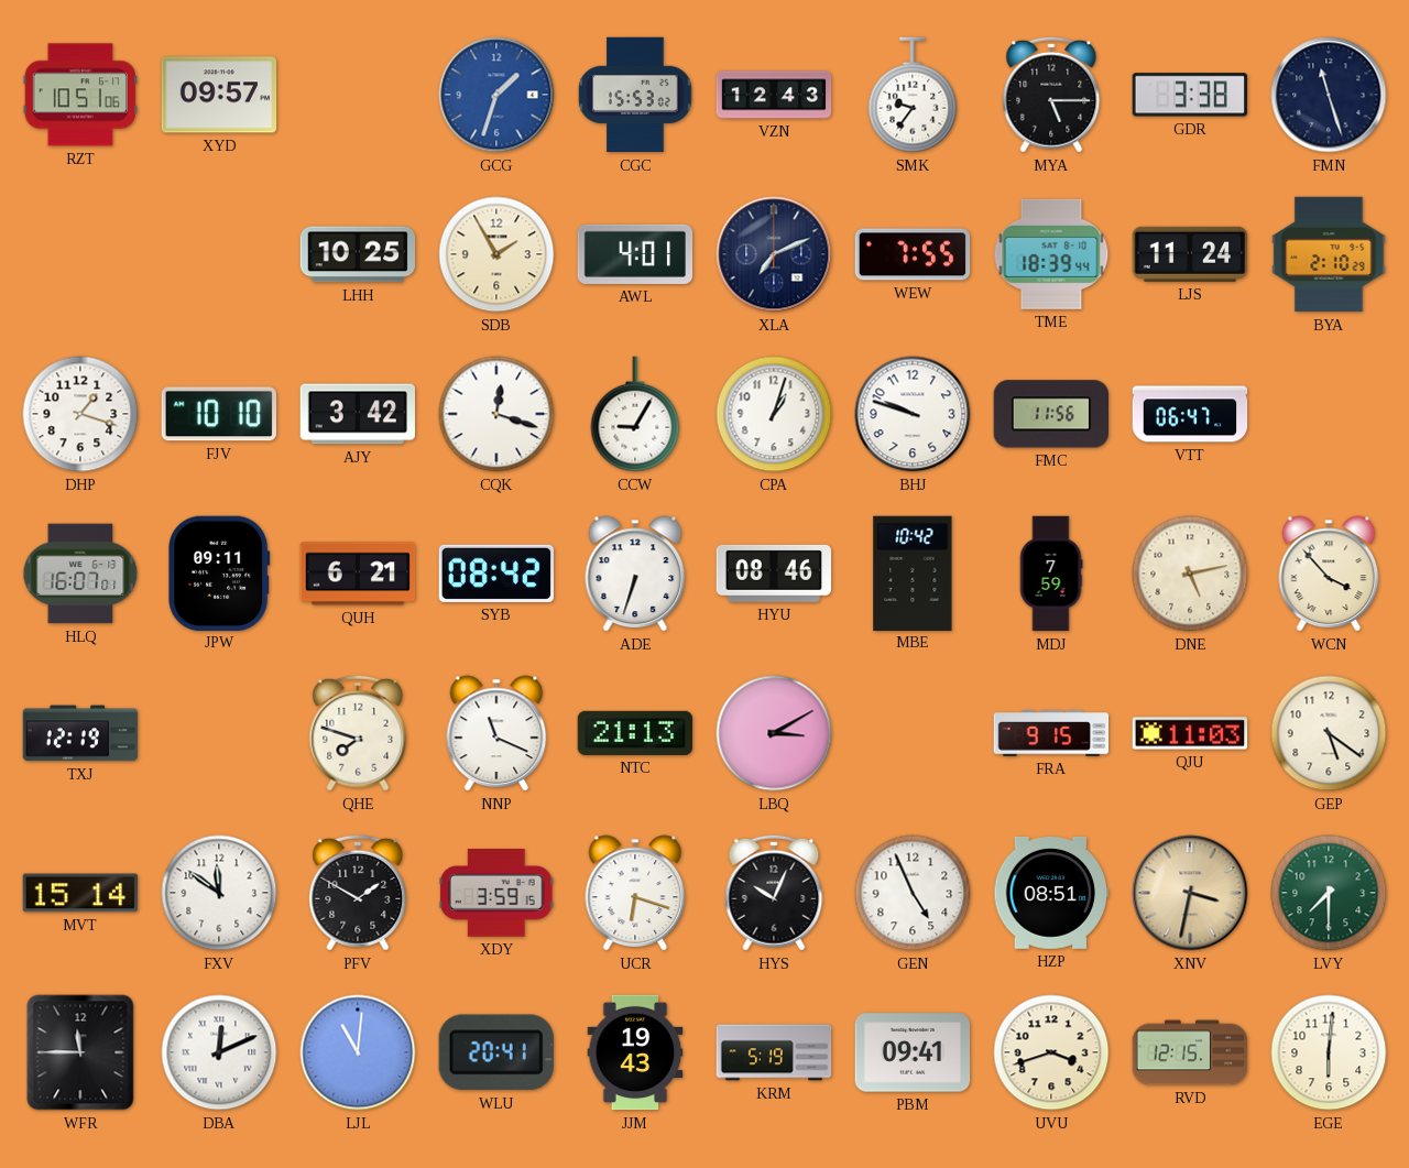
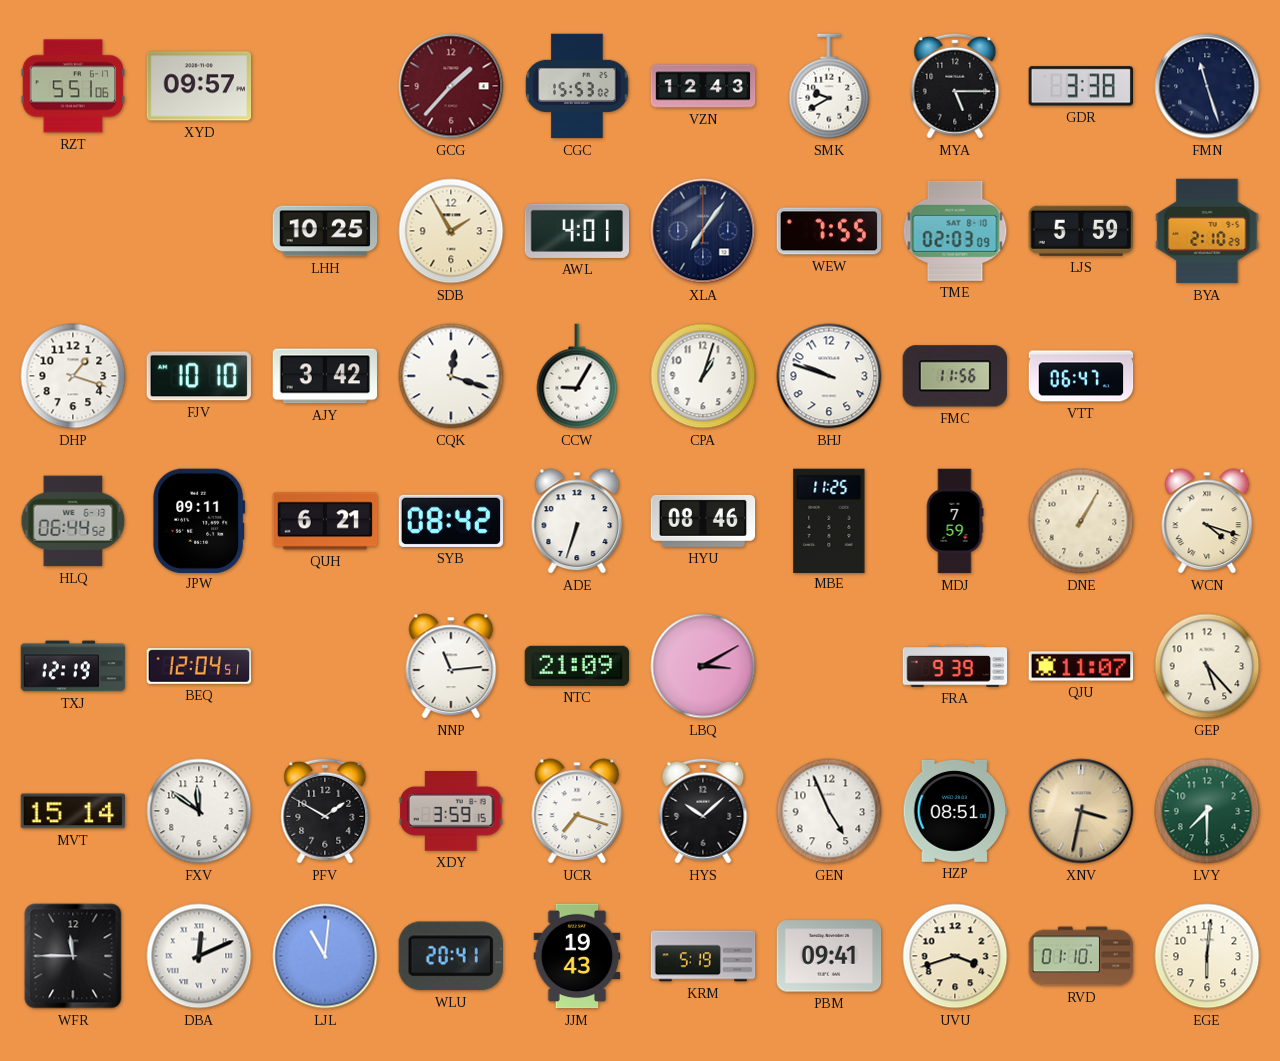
RZT: 10:51 -> 5:51
GCG: 1:33 -> 1:37
GCG dial: blue -> burgundy
SMK: 9:36 -> 9:40
XLA: 7:11 -> 7:06
TME: 18:39 -> 02:03
LJS: 11:24 -> 5:59
HLQ: 16:07 -> 06:44
MBE: 10:42 -> 11:25
DNE: 5:13 -> 1:05
WCN: 3:53 -> 4:18
BEQ: none -> 12:04
QHE: 7:48 -> none
NNP: 11:19 -> 11:14
NTC: 21:13 -> 21:09
FRA: 9:15 -> 9:39
QJU: 11:03 -> 11:07
GEP: 5:21 -> 5:23
UCR: 6:18 -> 7:18
HYS: 10:04 -> 10:08
RVD: 12:15 -> 01:10
